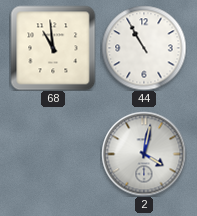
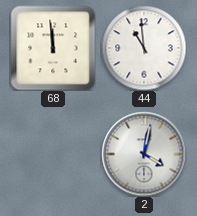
68: 10:59 -> 11:59
44: 10:55 -> 10:59
